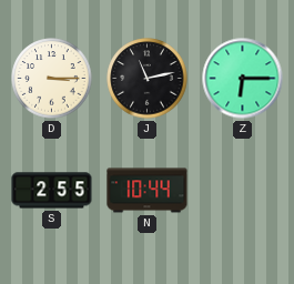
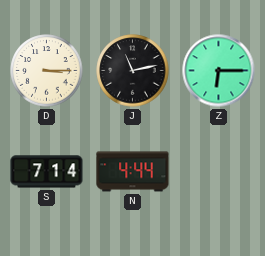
S: 2:55 -> 7:14
N: 10:44 -> 4:44
